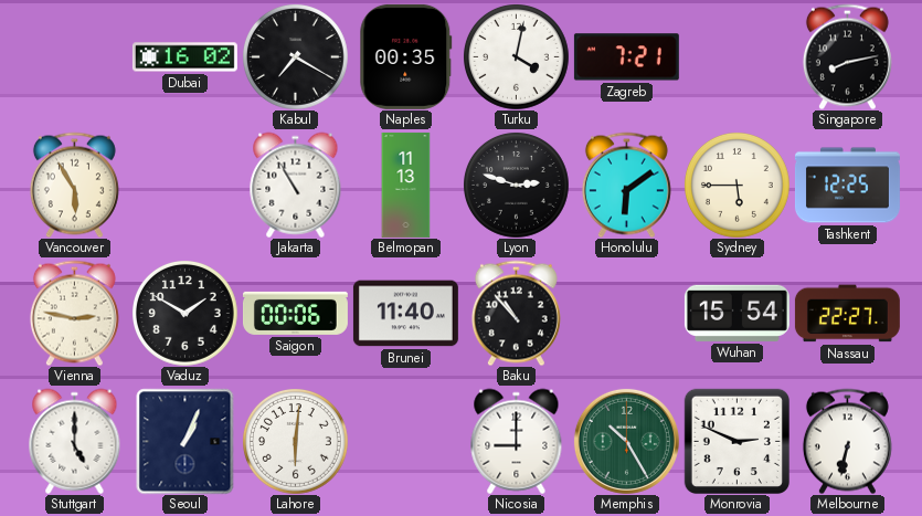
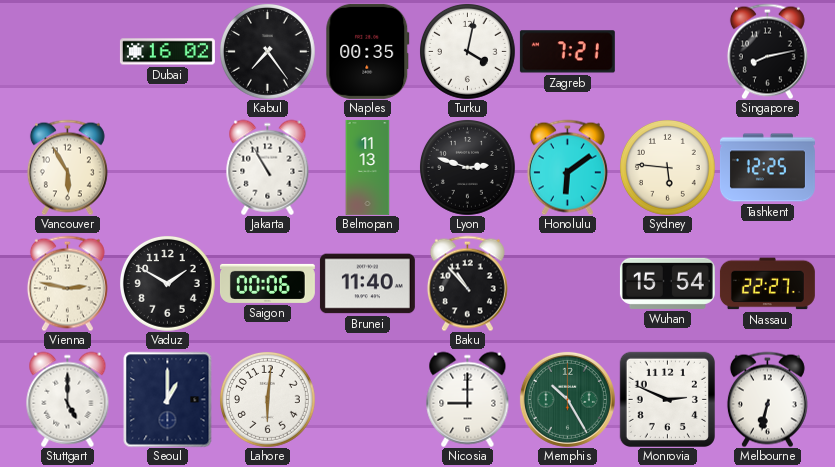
Kabul: 7:20 -> 7:24
Sydney: 5:45 -> 5:46
Seoul: 1:04 -> 1:00
